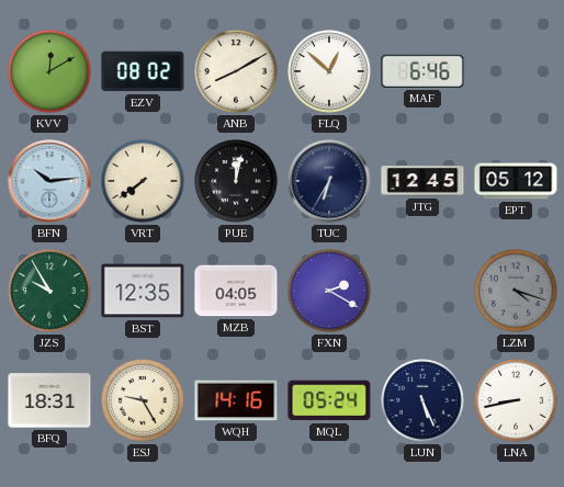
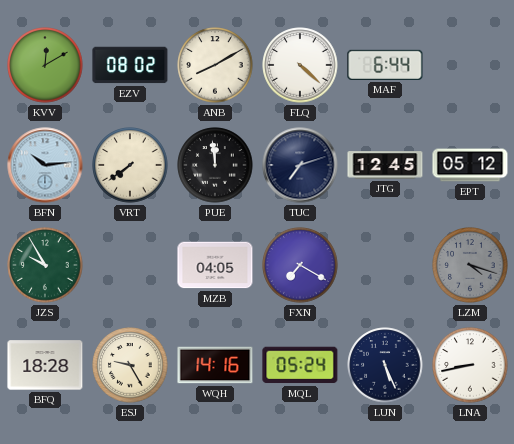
FLQ: 12:52 -> 4:22
MAF: 6:46 -> 6:44
PUE: 12:02 -> 11:59
TUC: 6:35 -> 7:12
BST: 12:35 -> none
FXN: 2:20 -> 7:20
BFQ: 18:31 -> 18:28
